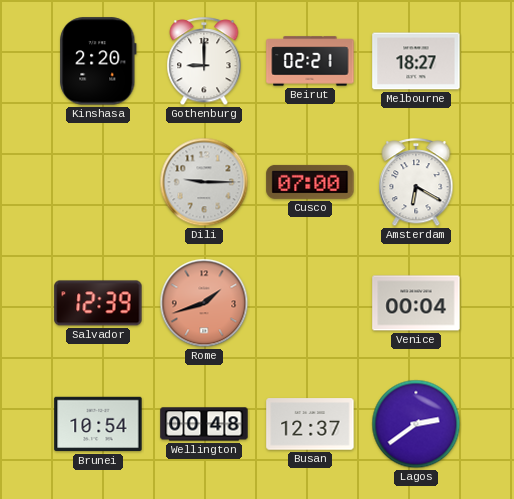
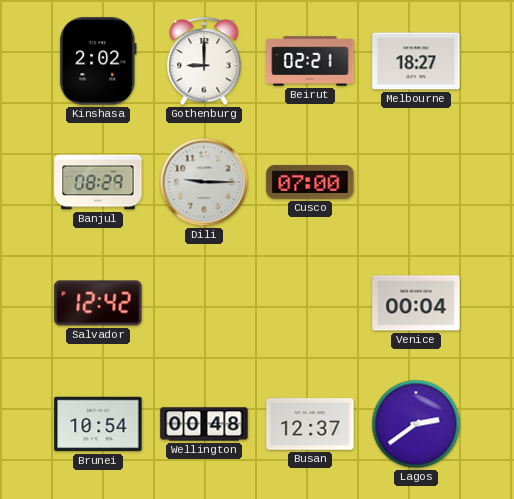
Kinshasa: 2:20 -> 2:02
Banjul: none -> 08:29
Amsterdam: 6:20 -> none
Salvador: 12:39 -> 12:42
Rome: 1:42 -> none
